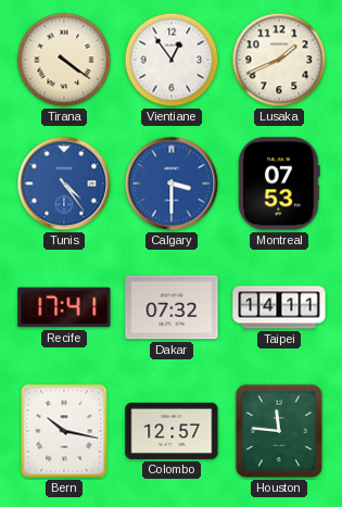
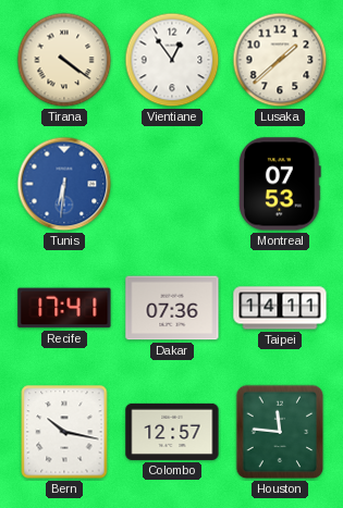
Lusaka: 1:41 -> 1:38
Tunis: 4:24 -> 6:31
Calgary: 3:30 -> none
Dakar: 07:32 -> 07:36
